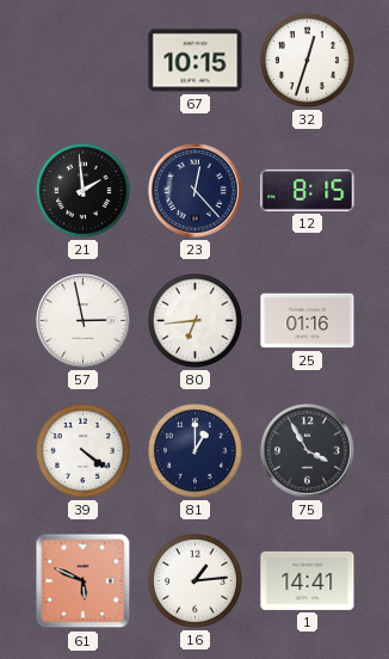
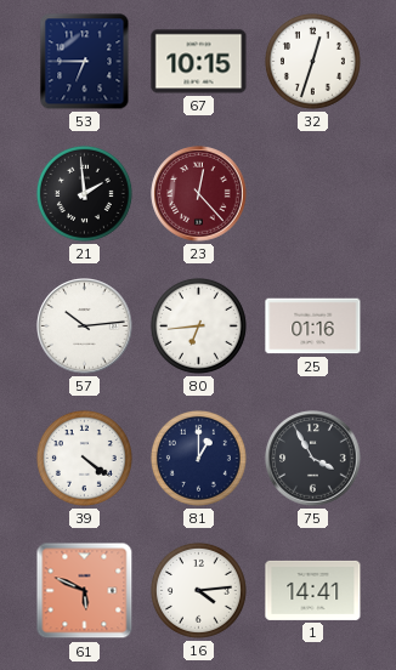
53: none -> 6:45
23 dial: navy -> burgundy
12: 8:15 -> none
57: 2:58 -> 10:14
16: 1:14 -> 4:14
